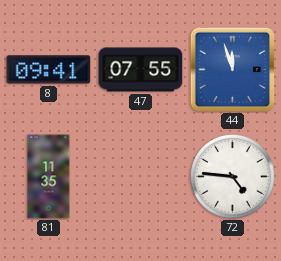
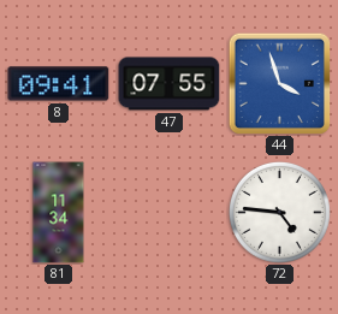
44: 11:57 -> 3:57
81: 11:35 -> 11:34
